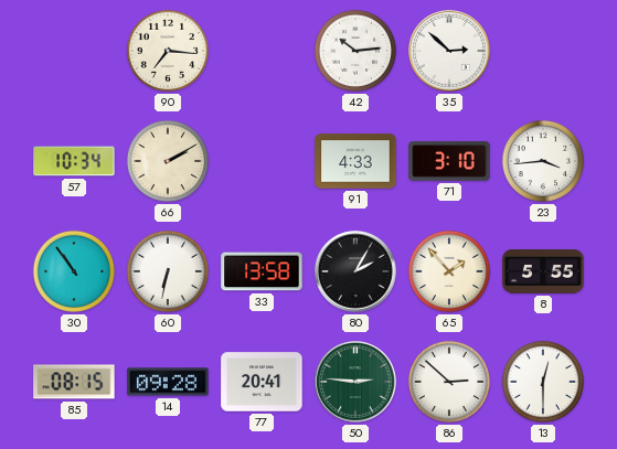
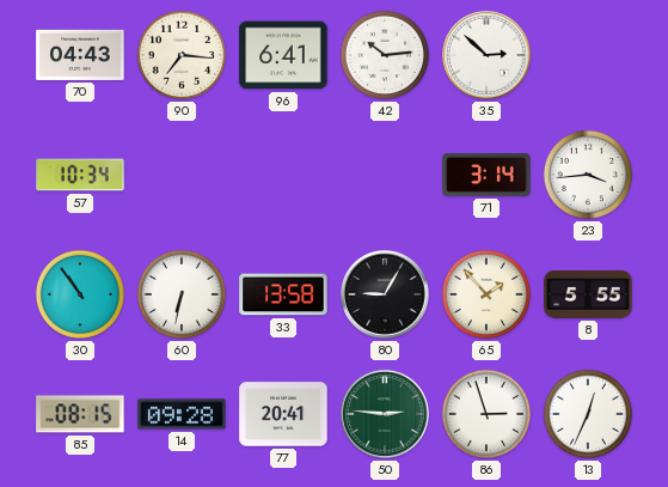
70: none -> 04:43
96: none -> 6:41
66: 2:10 -> none
91: 4:33 -> none
71: 3:10 -> 3:14
80: 2:05 -> 9:05
86: 2:52 -> 2:57
13: 12:30 -> 12:34
